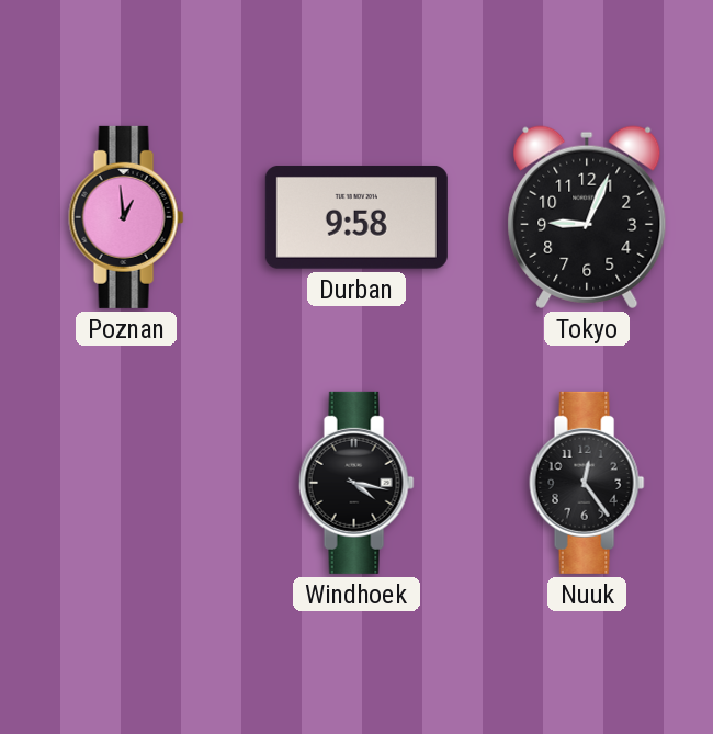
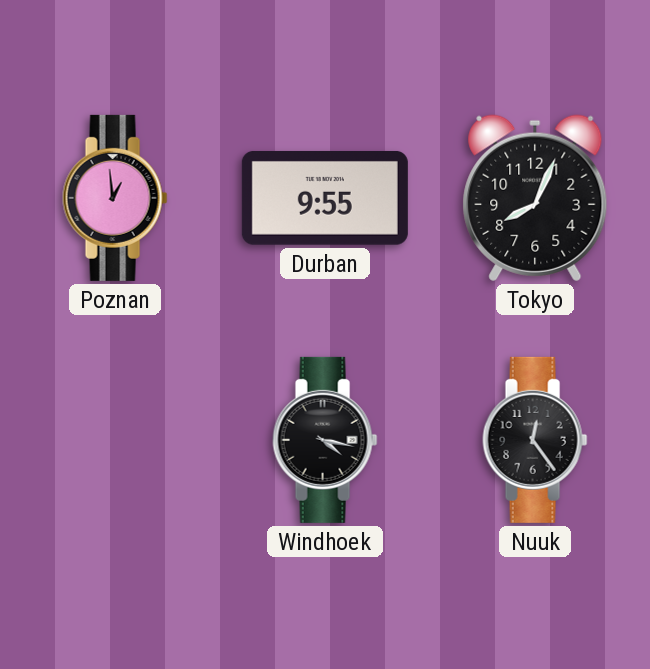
Durban: 9:58 -> 9:55
Tokyo: 9:04 -> 8:04
